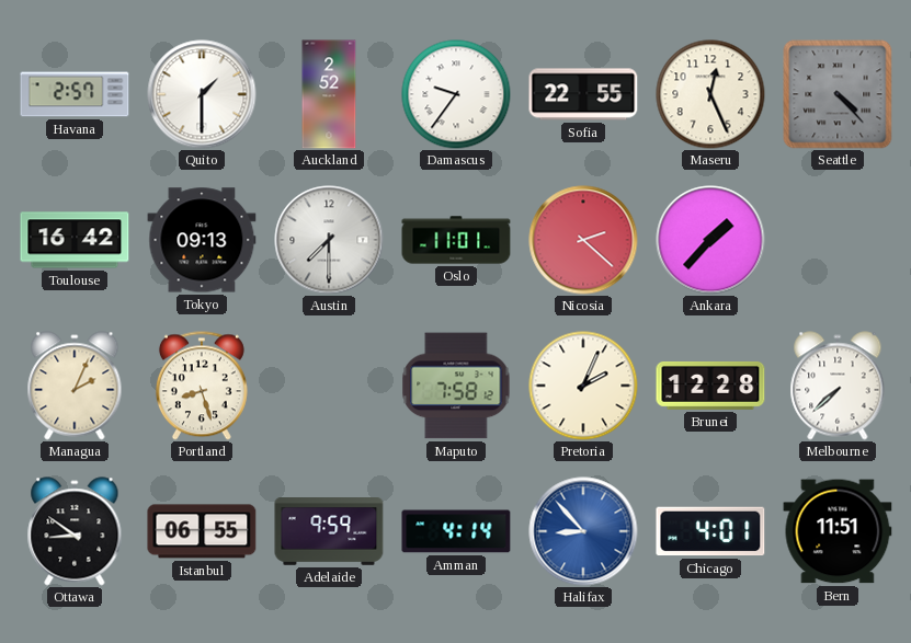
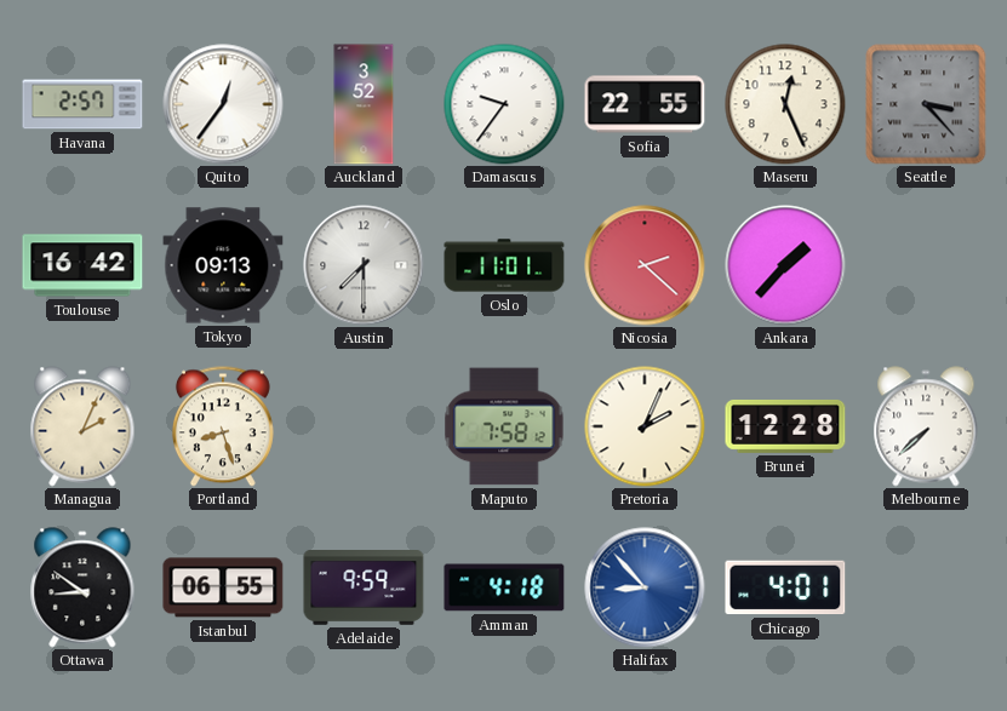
Quito: 1:30 -> 12:36
Auckland: 2:52 -> 3:52
Seattle: 4:23 -> 3:23
Amman: 4:14 -> 4:18
Bern: 11:51 -> none
